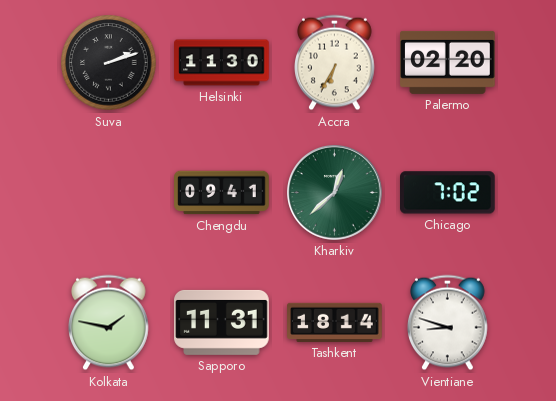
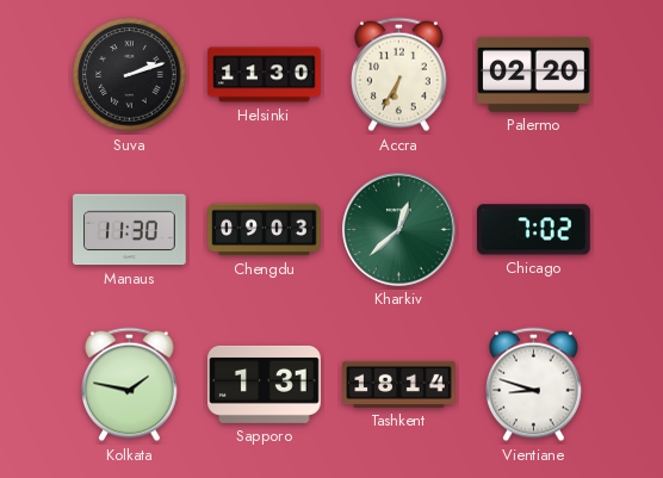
Manaus: none -> 11:30
Chengdu: 09:41 -> 09:03
Sapporo: 11:31 -> 1:31
